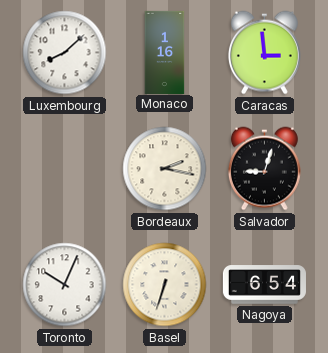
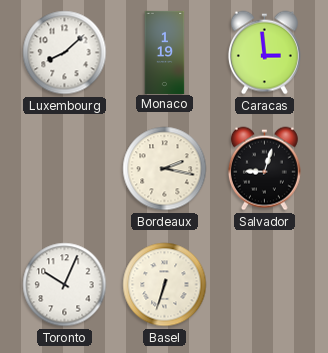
Monaco: 1:16 -> 1:19
Nagoya: 6:54 -> none
